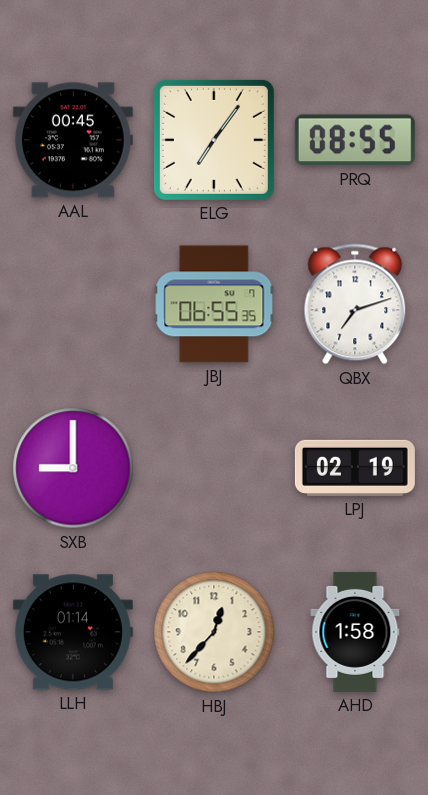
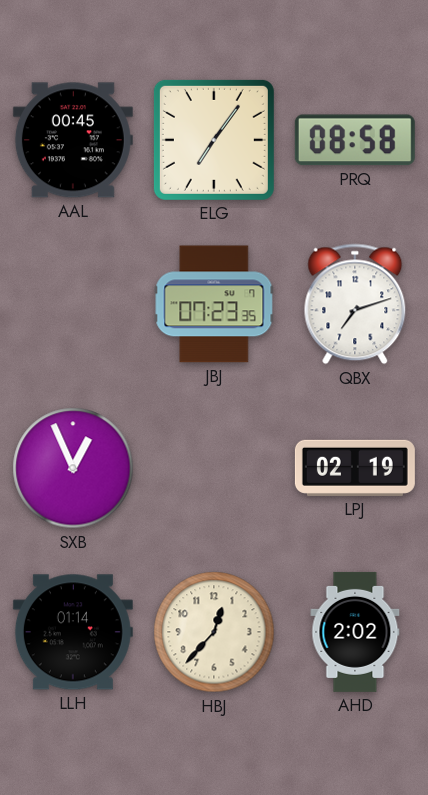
PRQ: 08:55 -> 08:58
JBJ: 06:55 -> 07:23
SXB: 9:00 -> 12:56
AHD: 1:58 -> 2:02
